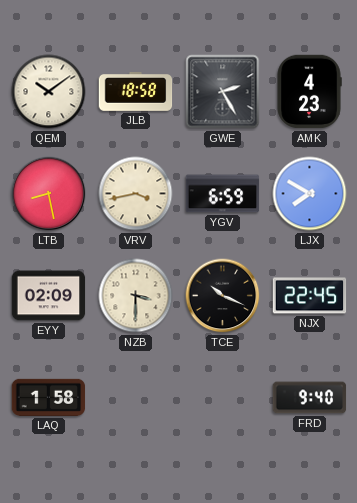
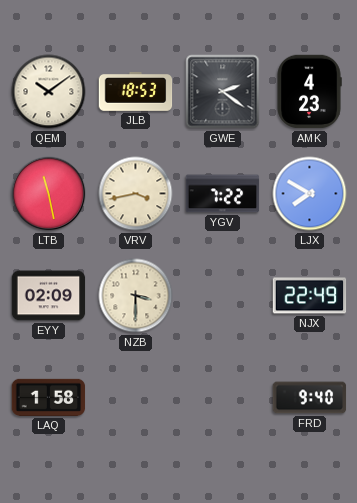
JLB: 18:58 -> 18:53
GWE: 2:25 -> 2:21
LTB: 8:28 -> 11:28
YGV: 6:59 -> 7:22
TCE: 10:19 -> none
NJX: 22:45 -> 22:49
